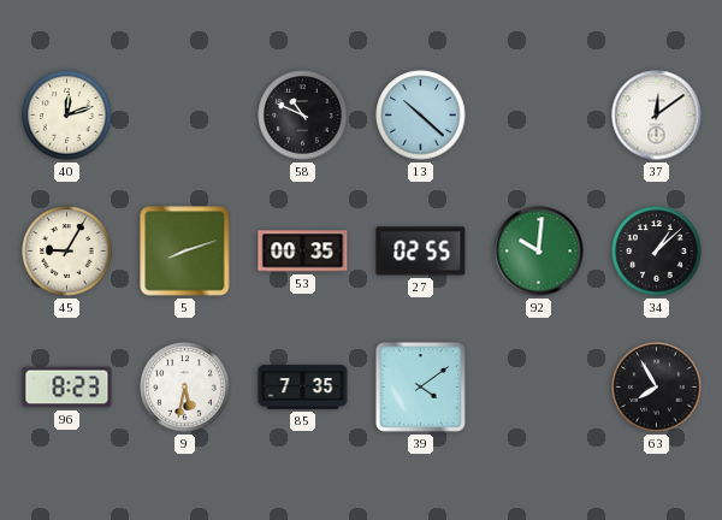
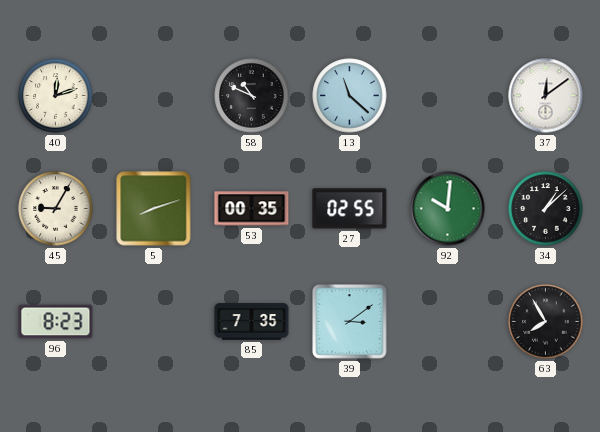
13: 10:22 -> 11:22
9: 5:32 -> none
39: 4:09 -> 3:09
